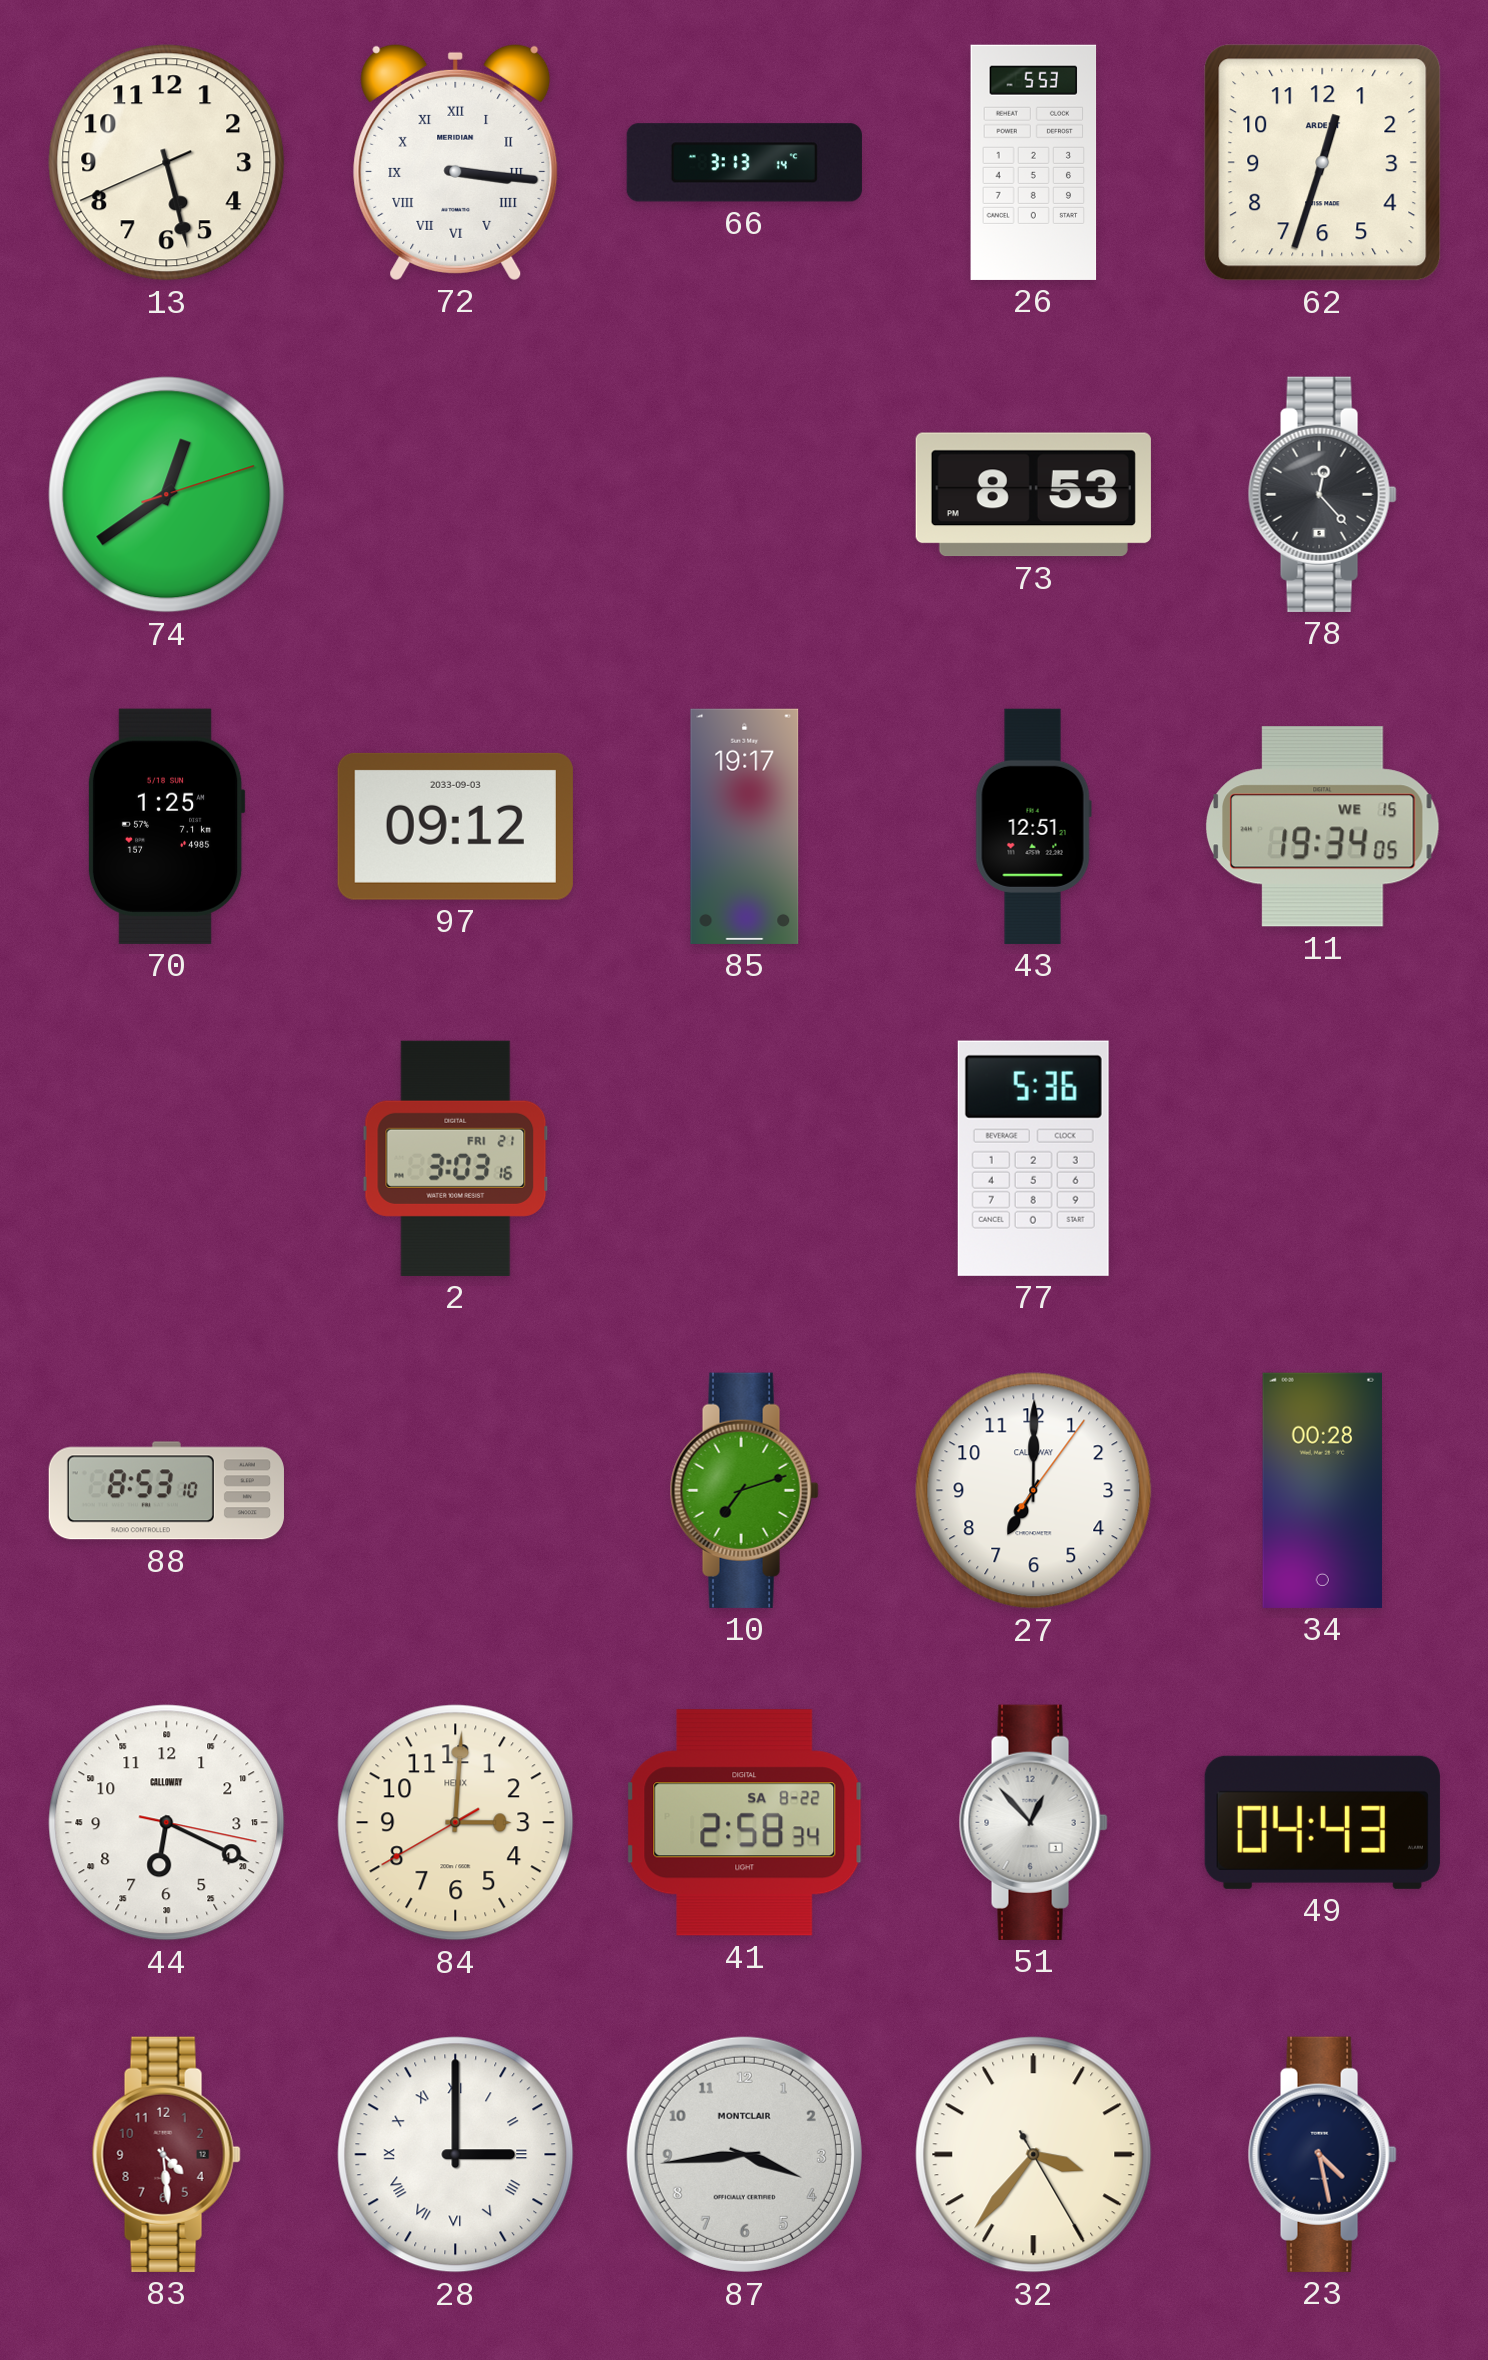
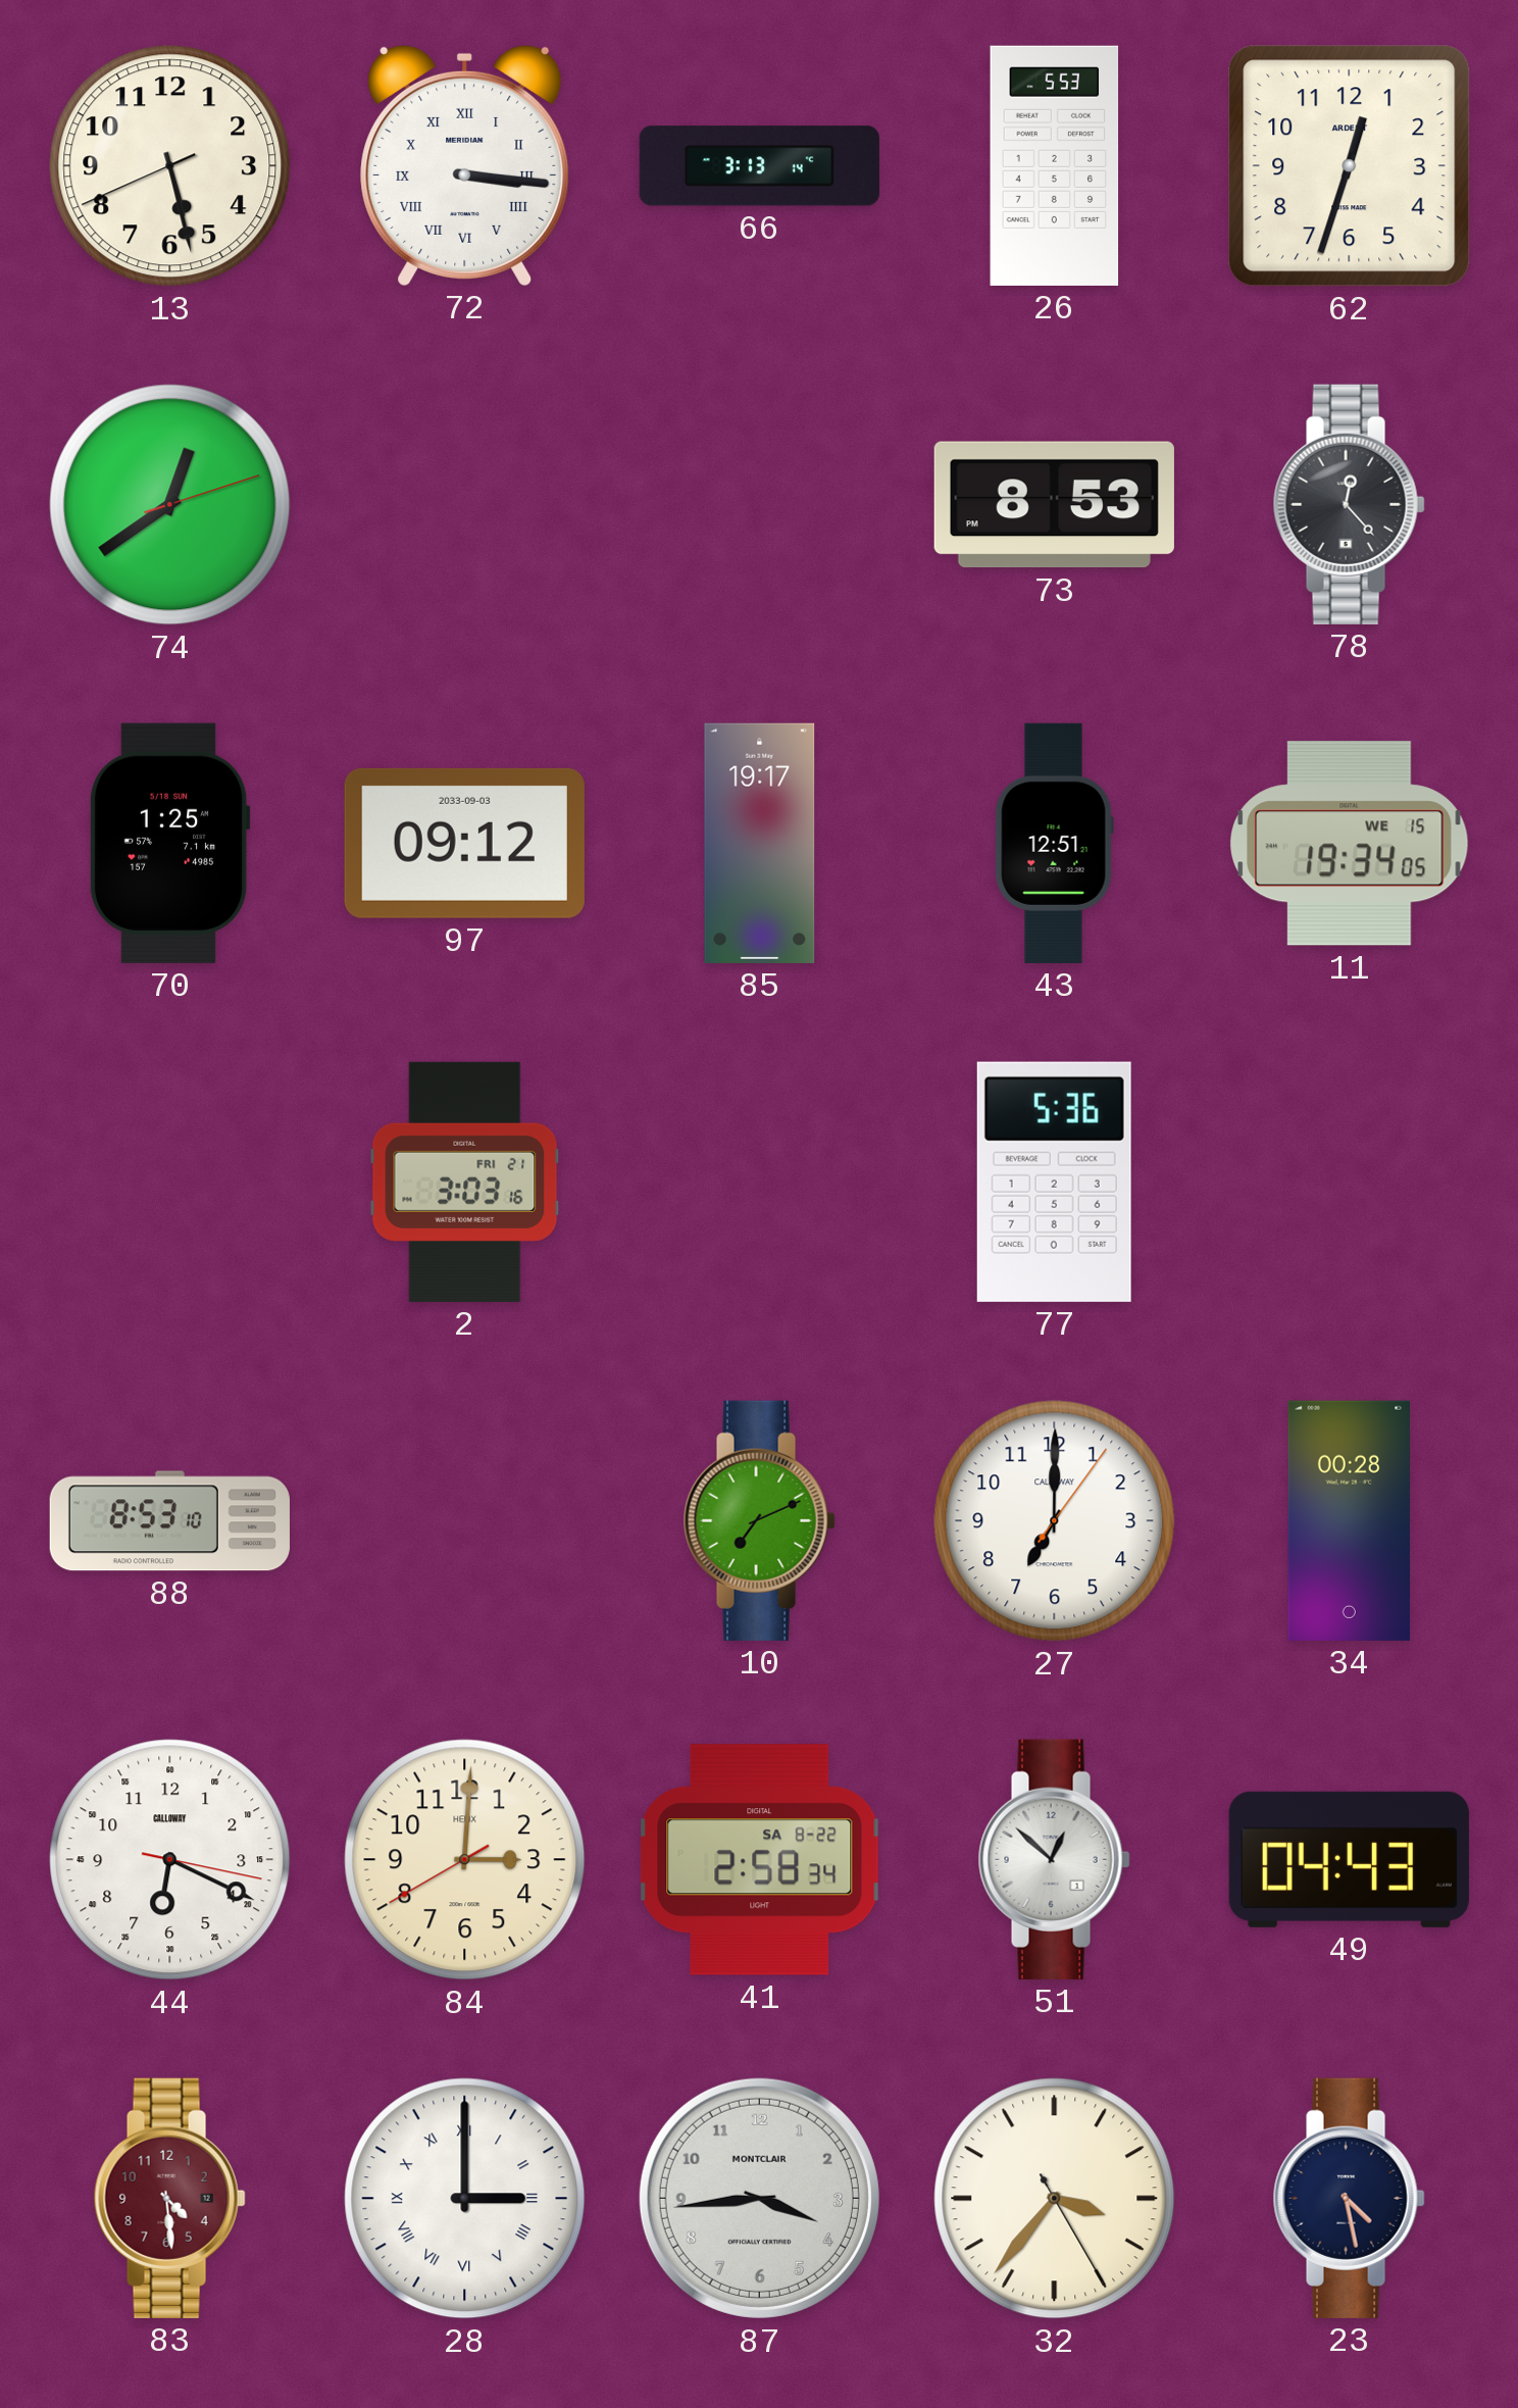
10: 7:12 -> 7:11
51: 12:53 -> 12:52
